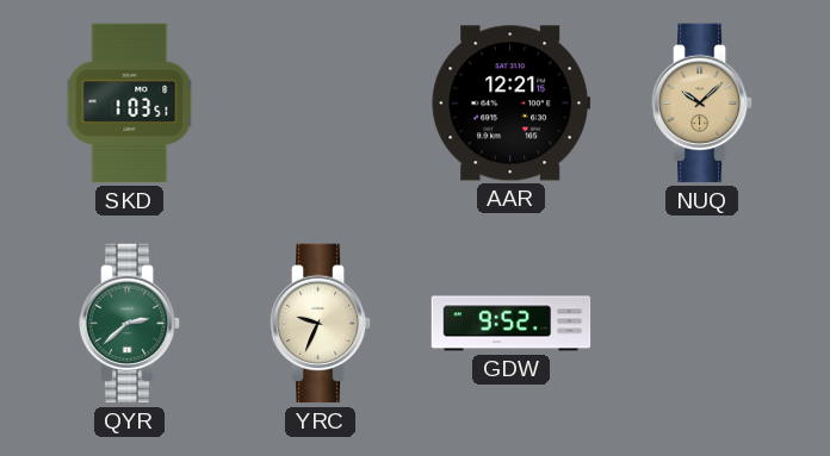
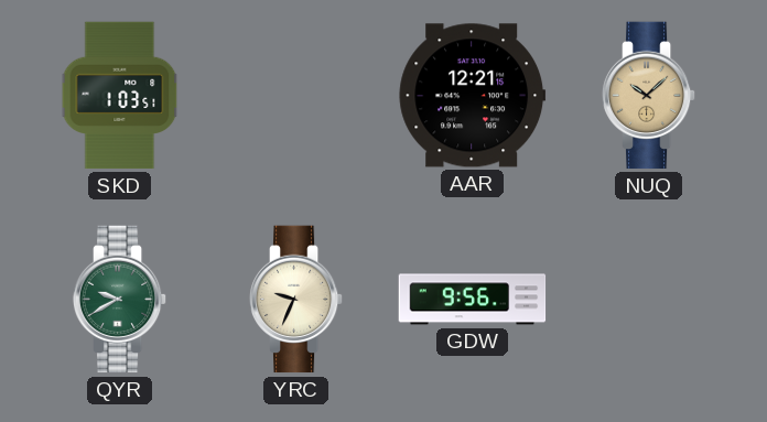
QYR: 2:38 -> 9:40
GDW: 9:52 -> 9:56
